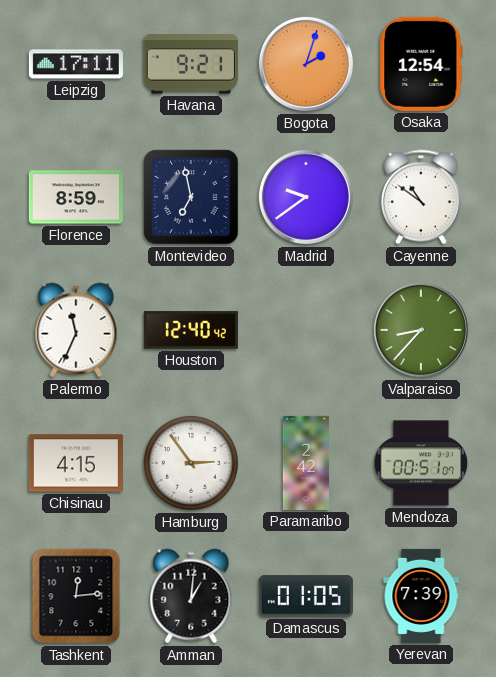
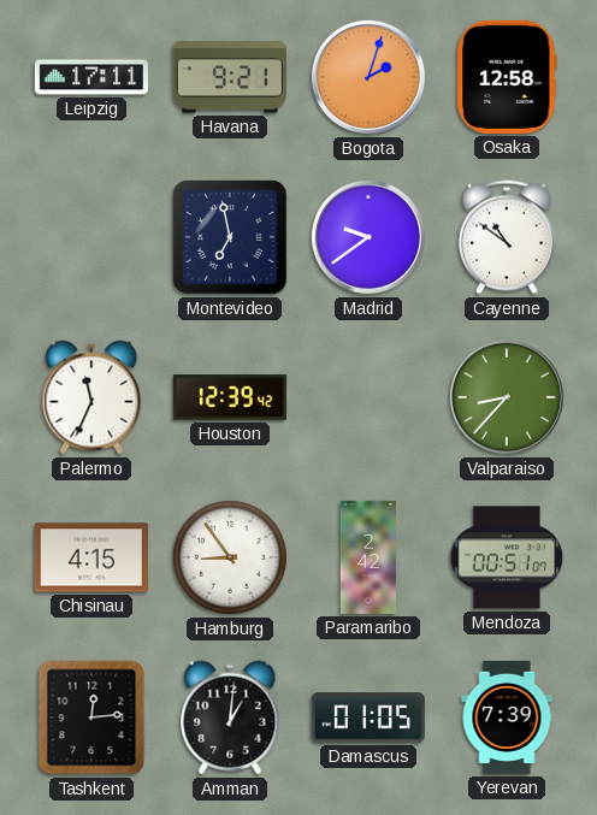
Osaka: 12:54 -> 12:58
Florence: 8:59 -> none
Houston: 12:40 -> 12:39
Hamburg: 2:54 -> 8:54
